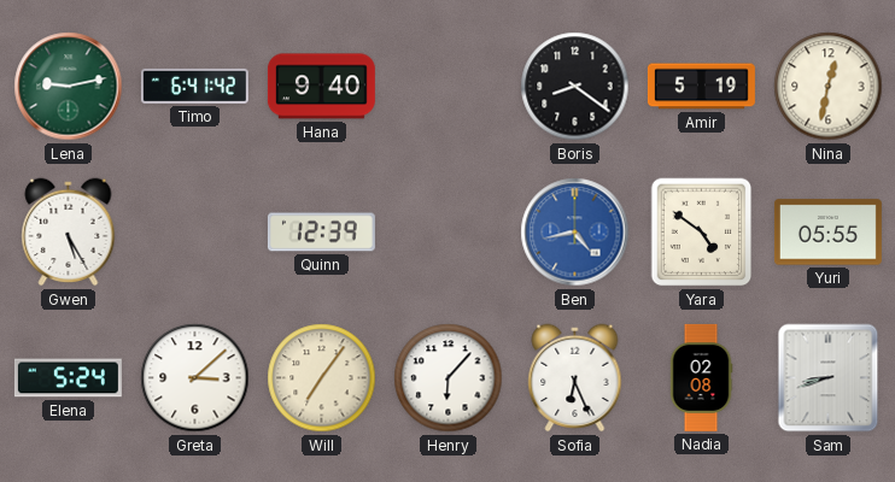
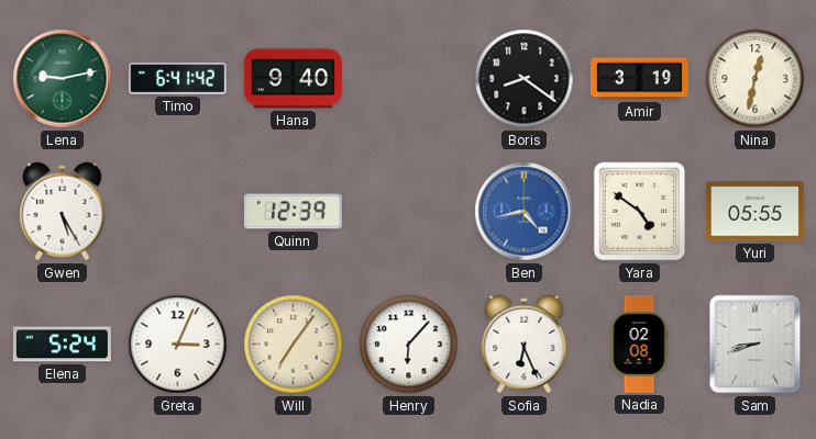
Amir: 5:19 -> 3:19
Greta: 3:08 -> 3:04
